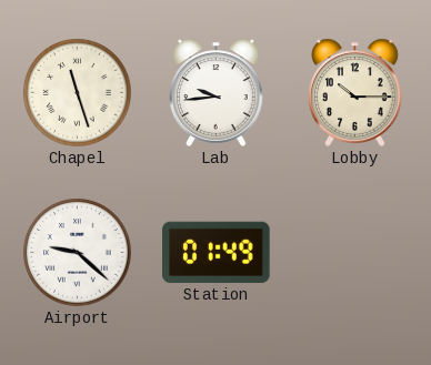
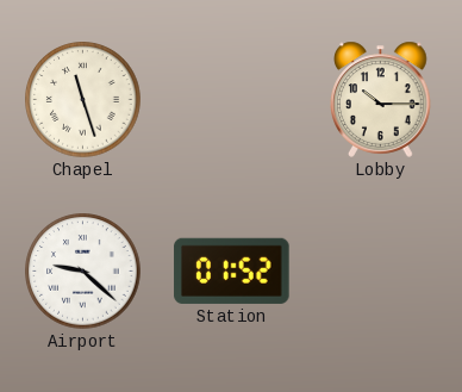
Lab: 9:44 -> none
Station: 01:49 -> 01:52
